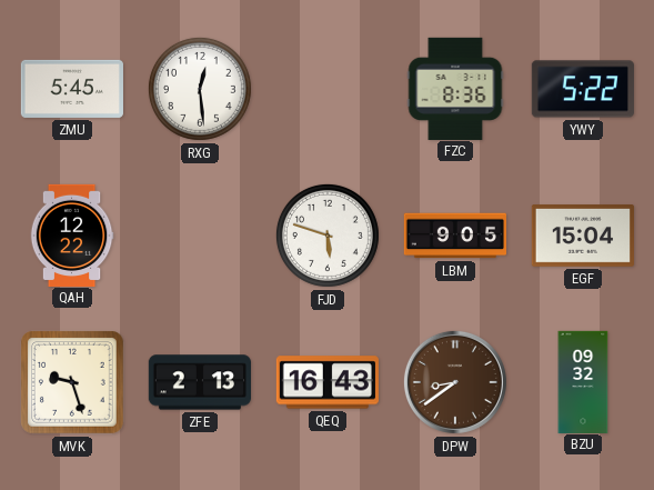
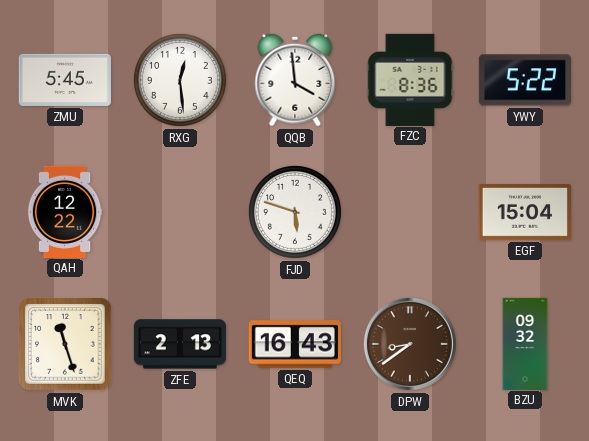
QQB: none -> 3:59
LBM: 9:05 -> none
MVK: 9:27 -> 11:27
